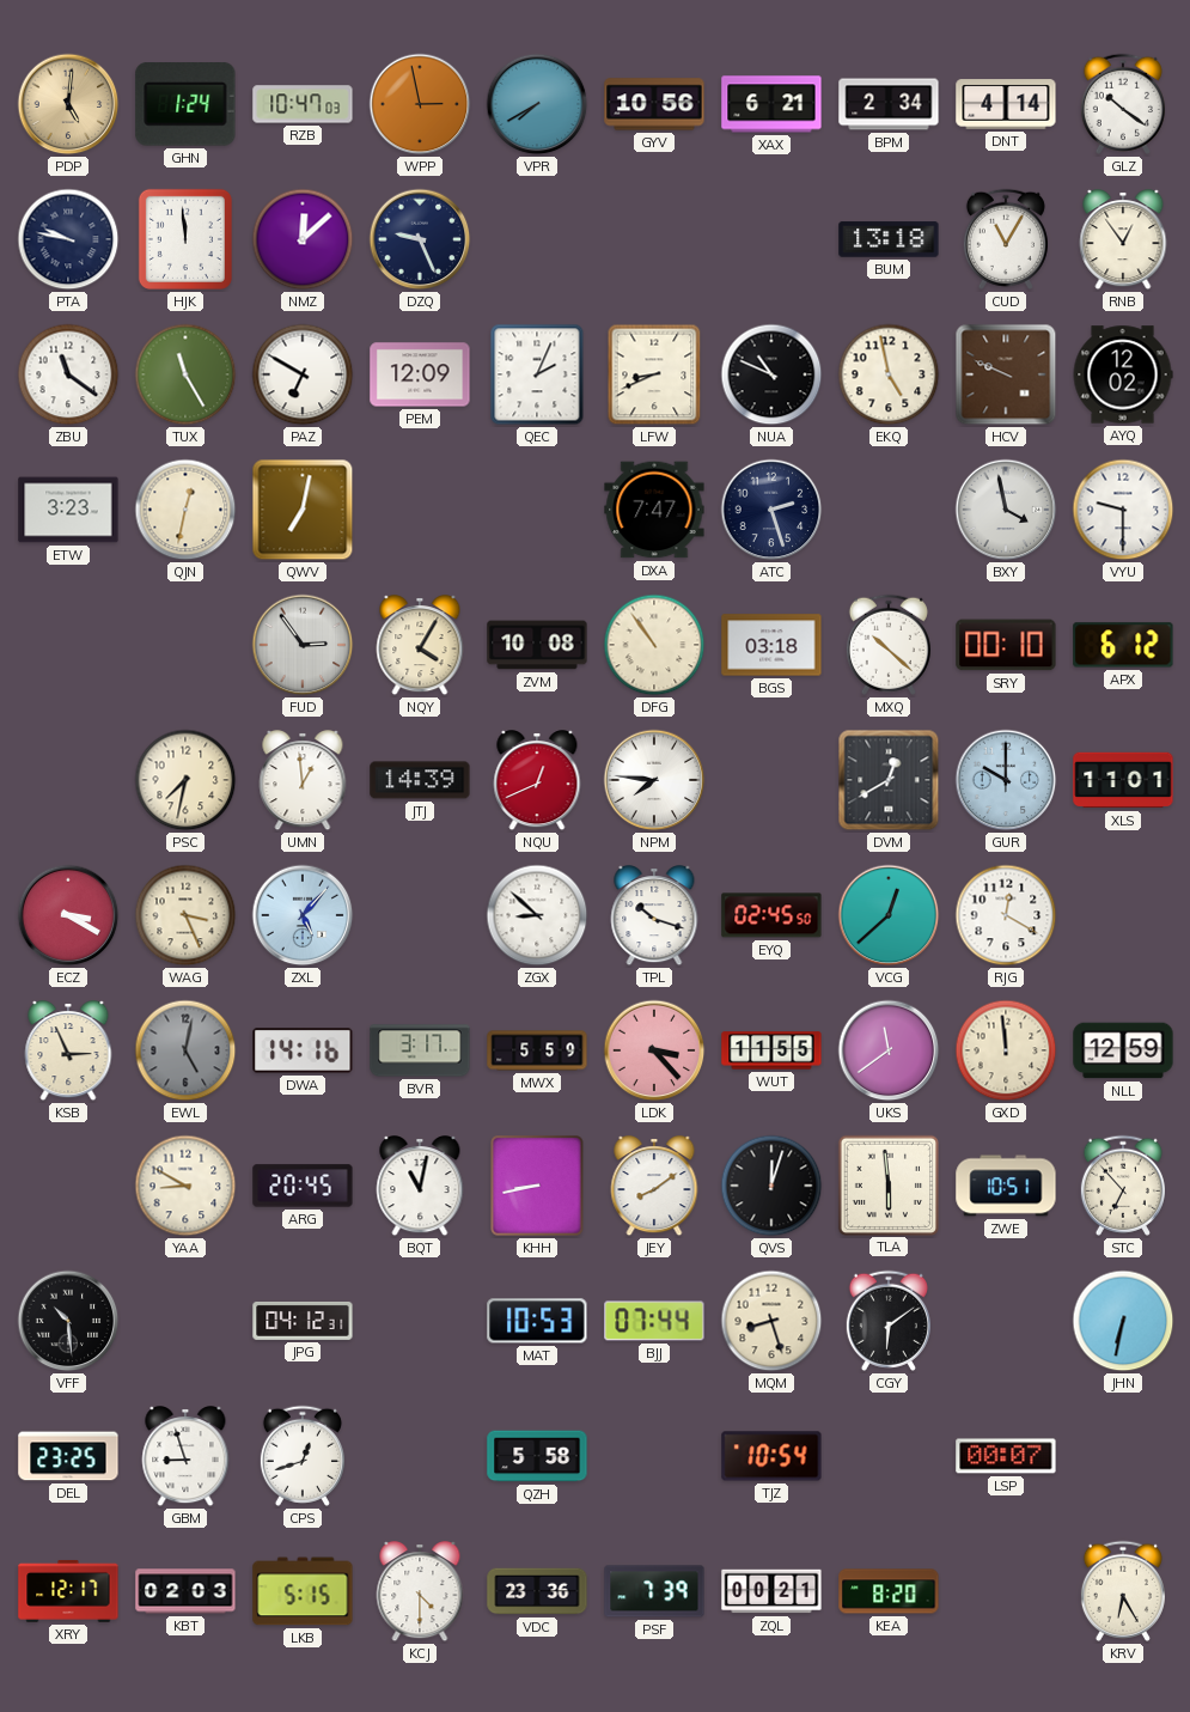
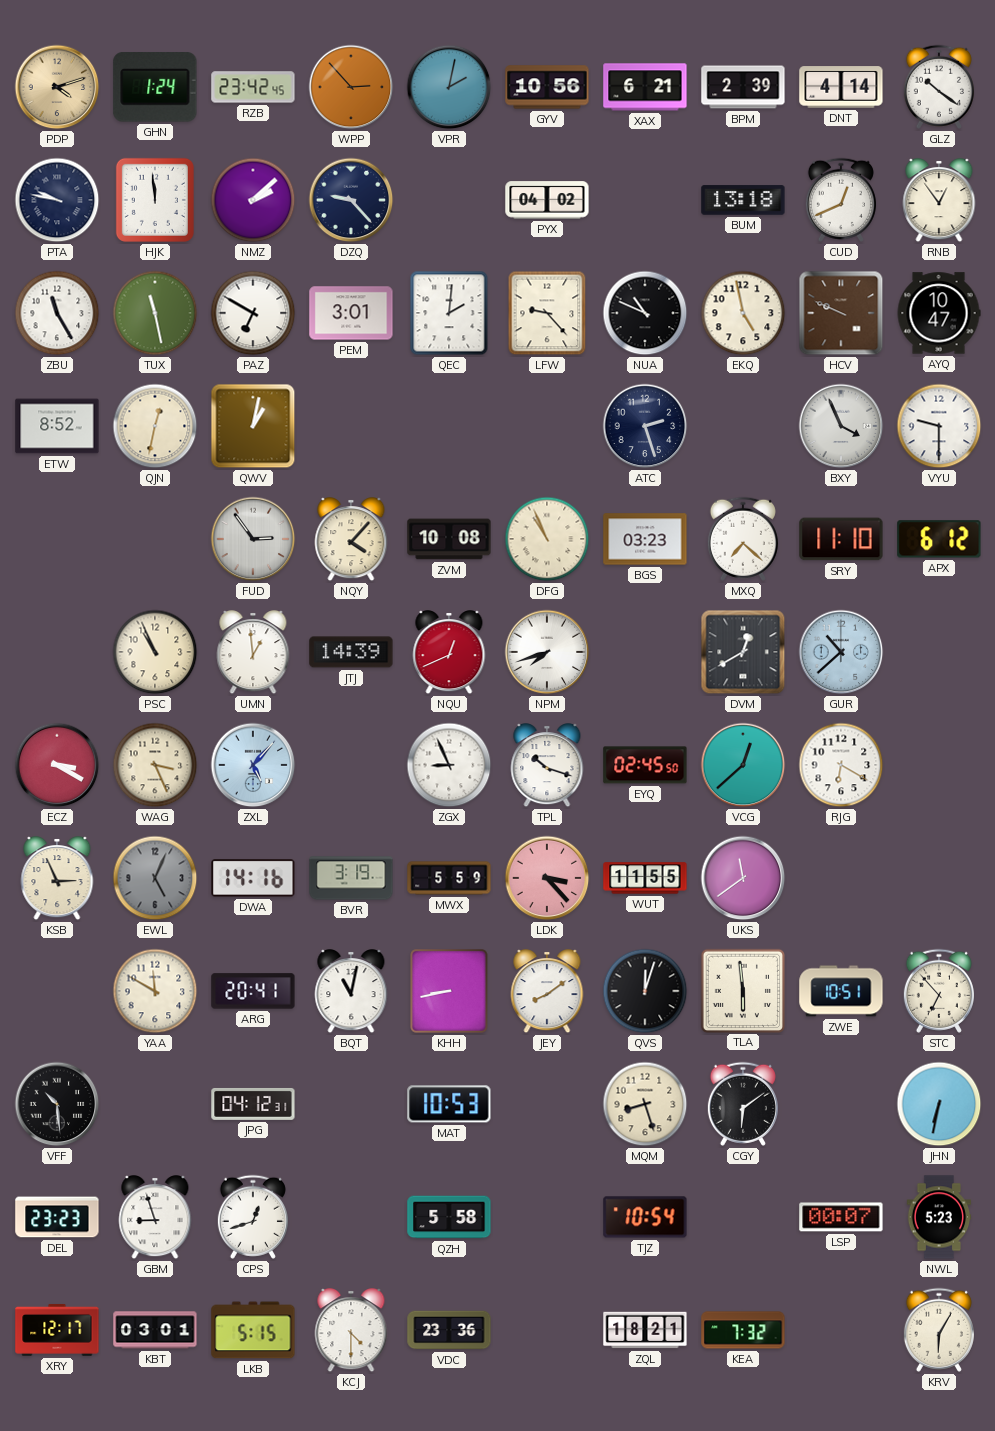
PDP: 5:01 -> 4:12
RZB: 10:47 -> 23:42
WPP: 2:58 -> 2:53
VPR: 7:40 -> 2:02
BPM: 2:34 -> 2:39
NMZ: 12:08 -> 2:08
DZQ: 9:26 -> 9:23
PYX: none -> 04:02
CUD: 11:05 -> 12:41
ZBU: 11:21 -> 11:25
TUX: 11:25 -> 11:28
PEM: 12:09 -> 3:01
QEC: 2:04 -> 2:01
LFW: 8:41 -> 9:23
AYQ: 12:02 -> 10:47
ETW: 3:23 -> 8:52
QWV: 7:02 -> 1:02
DXA: 7:47 -> none
BXY: 3:58 -> 3:56
NQY: 4:05 -> 4:07
DFG: 10:54 -> 10:56
BGS: 03:18 -> 03:23
MXQ: 10:22 -> 7:22
SRY: 00:10 -> 11:10
PSC: 7:32 -> 10:56
NPM: 7:46 -> 7:42
GUR: 10:00 -> 10:38
XLS: 11:01 -> none
ZGX: 8:52 -> 8:56
RJG: 12:20 -> 6:20
EWL: 5:02 -> 5:04
BVR: 3:17 -> 3:19
GXD: 11:59 -> none
NLL: 12:59 -> none
YAA: 8:50 -> 11:50
ARG: 20:45 -> 20:41
BJJ: 07:44 -> none
DEL: 23:25 -> 23:23
NWL: none -> 5:23
KBT: 02:03 -> 03:01
PSF: 7:39 -> none
ZQL: 00:21 -> 18:21
KEA: 8:20 -> 7:32
KRV: 6:25 -> 6:05
